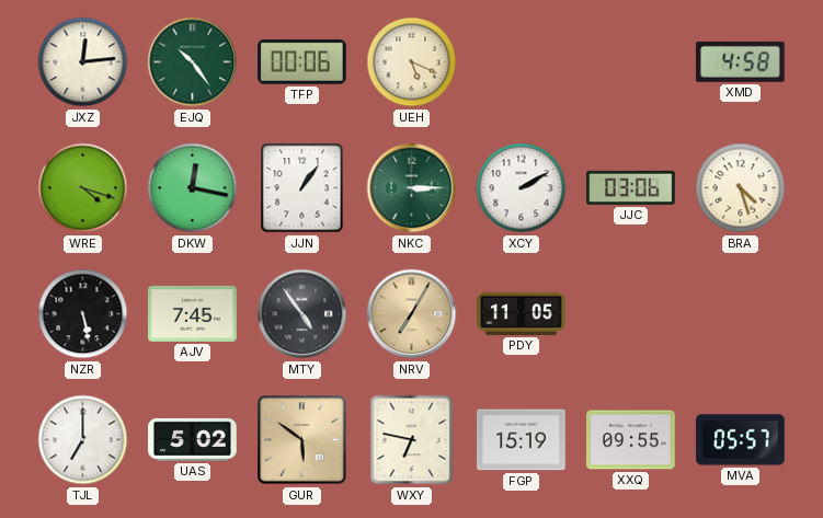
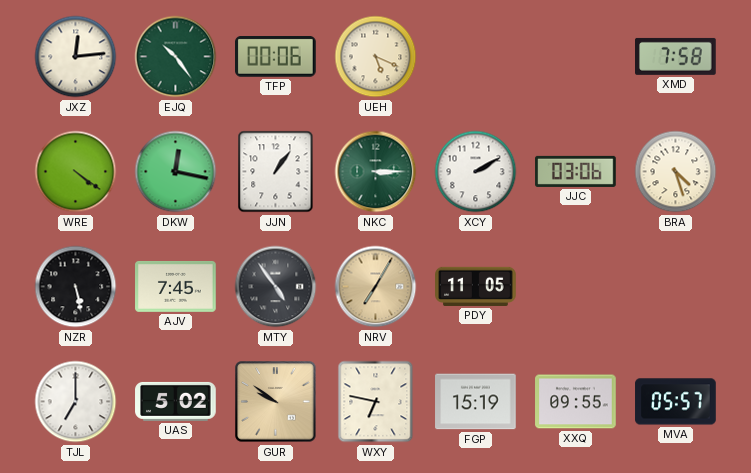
XMD: 4:58 -> 7:58
WRE: 4:18 -> 4:21
GUR: 5:51 -> 9:51
